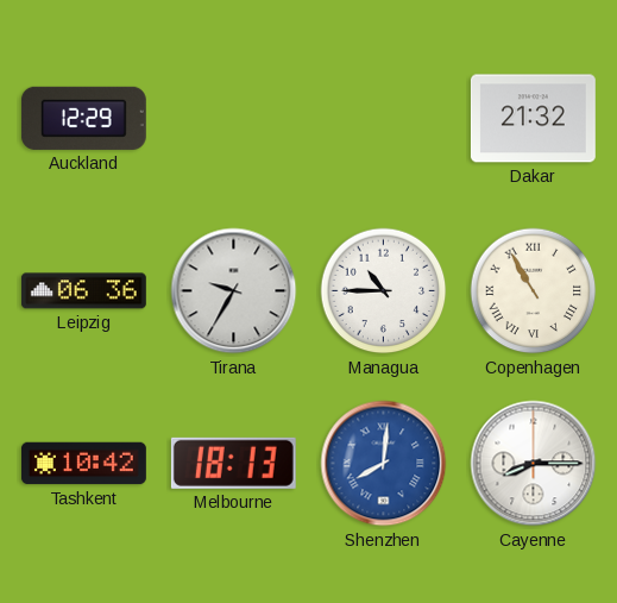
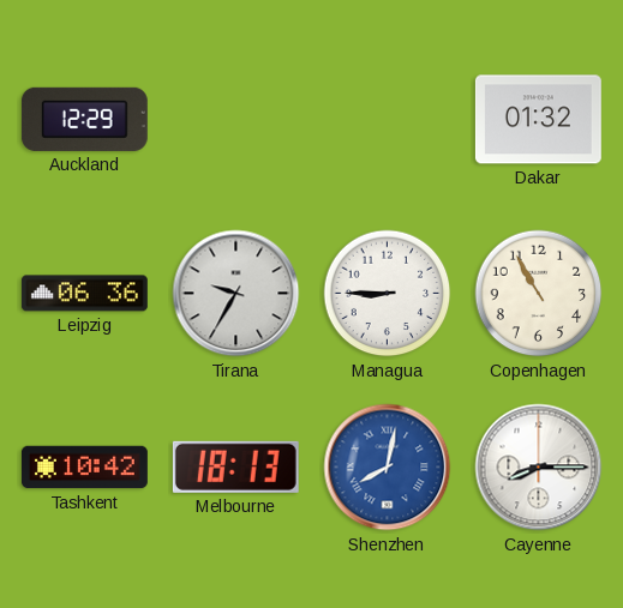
Dakar: 21:32 -> 01:32
Managua: 10:45 -> 8:45
Copenhagen numerals: Roman -> Arabic
Shenzhen: 8:01 -> 8:02
